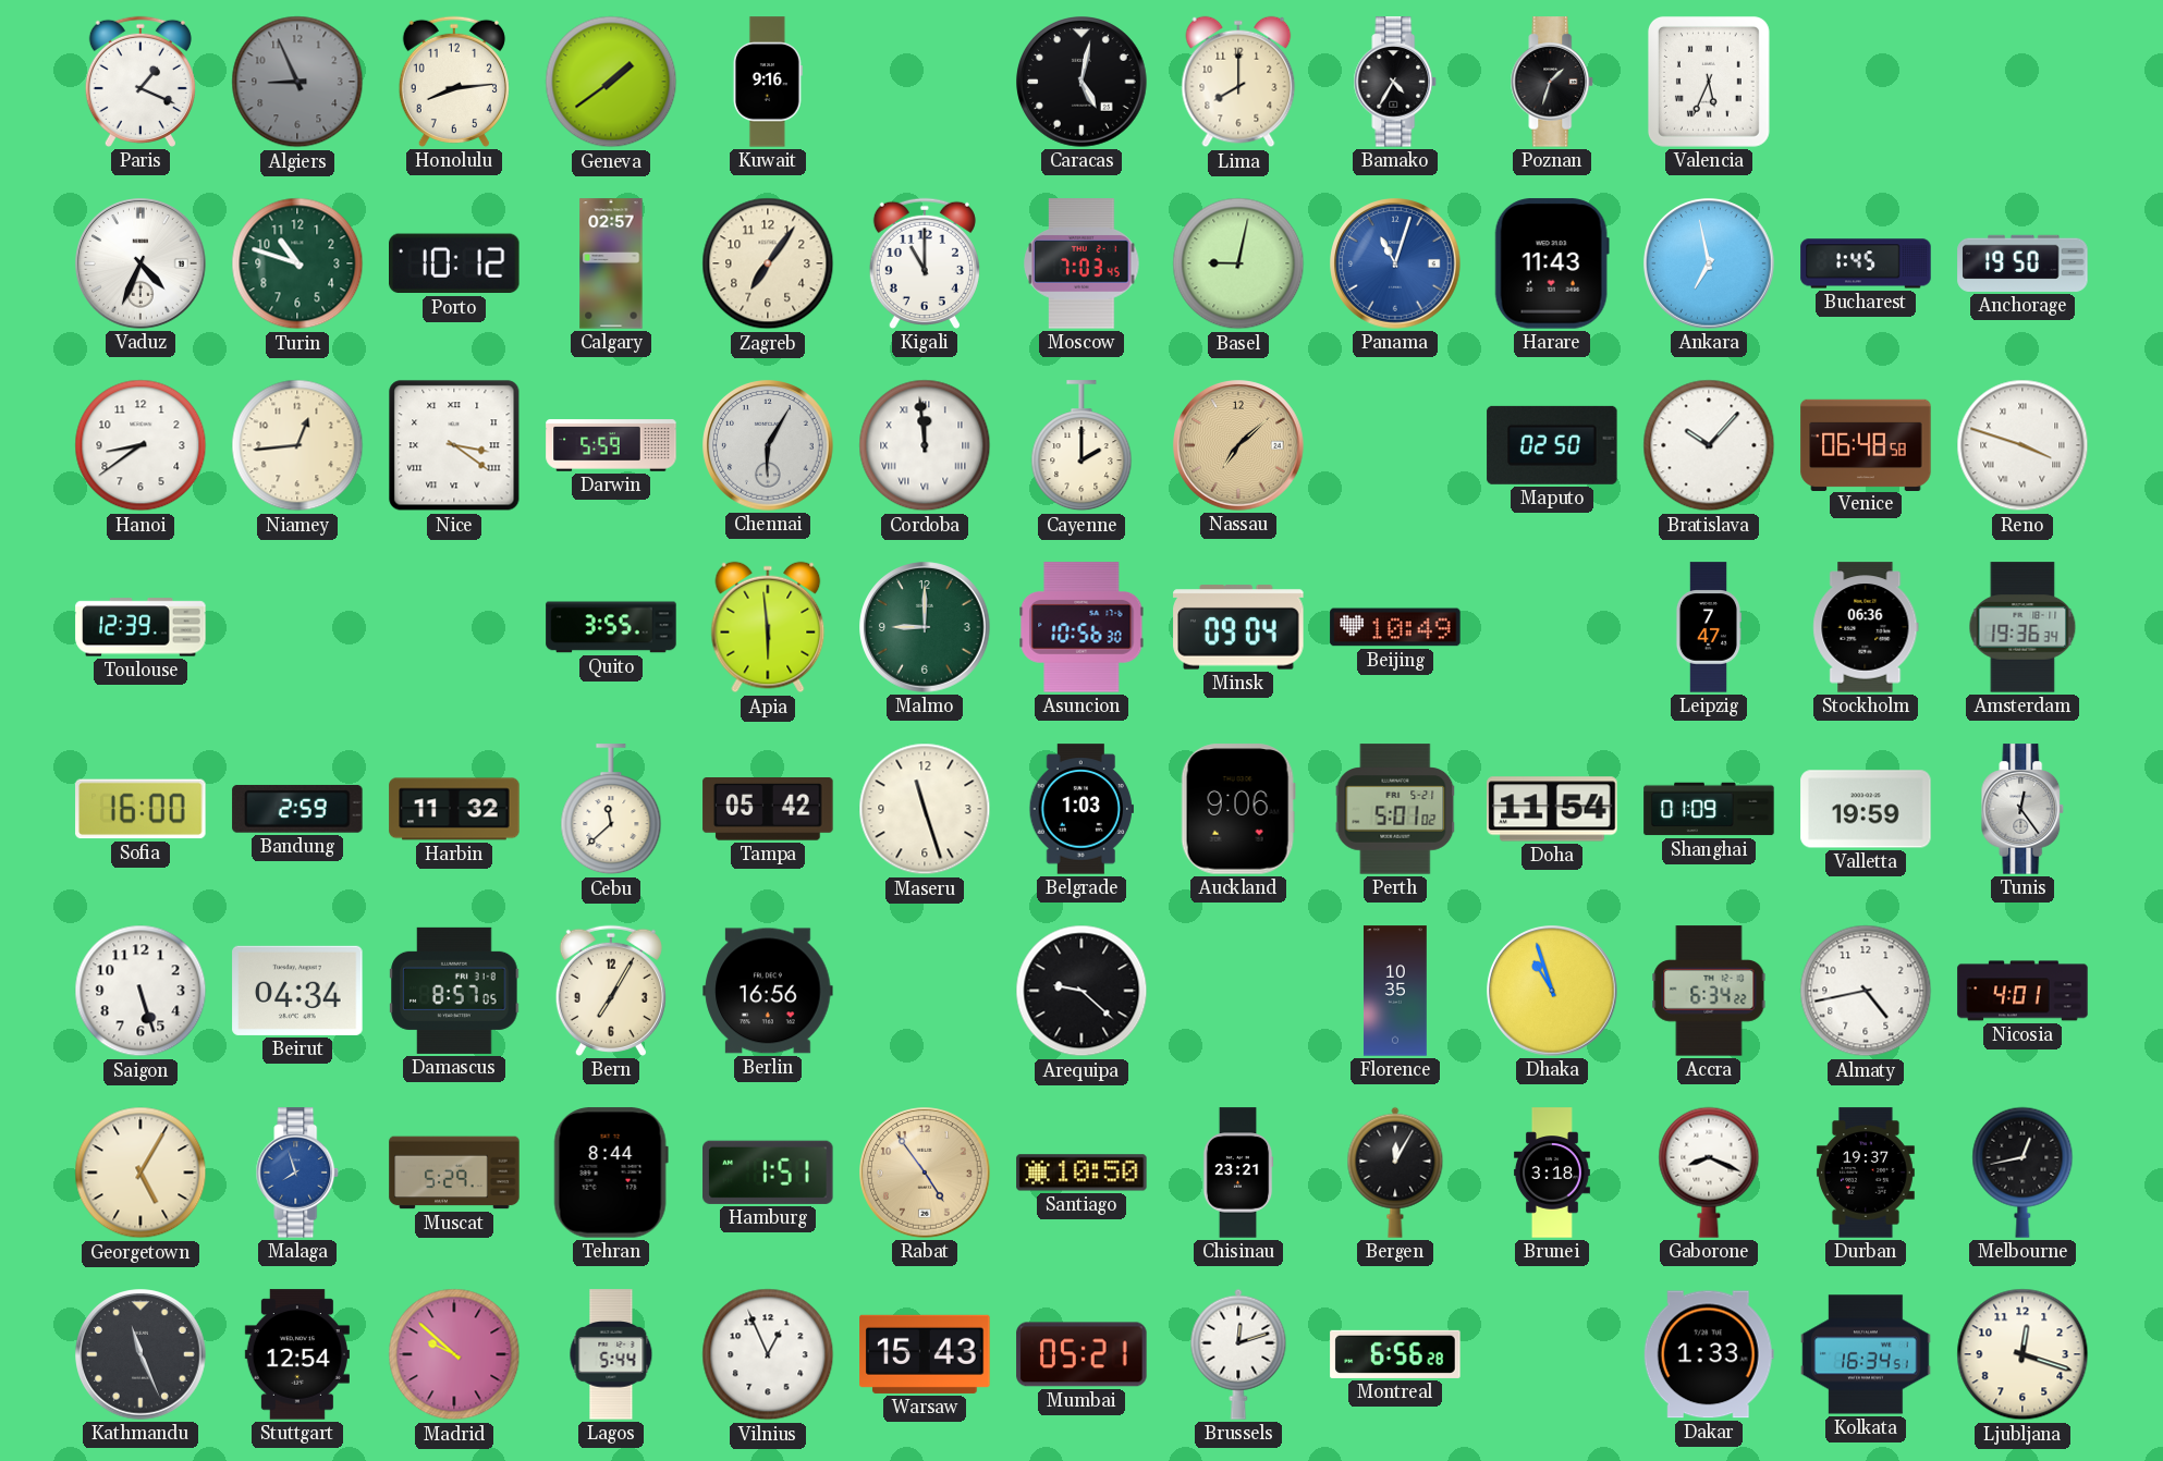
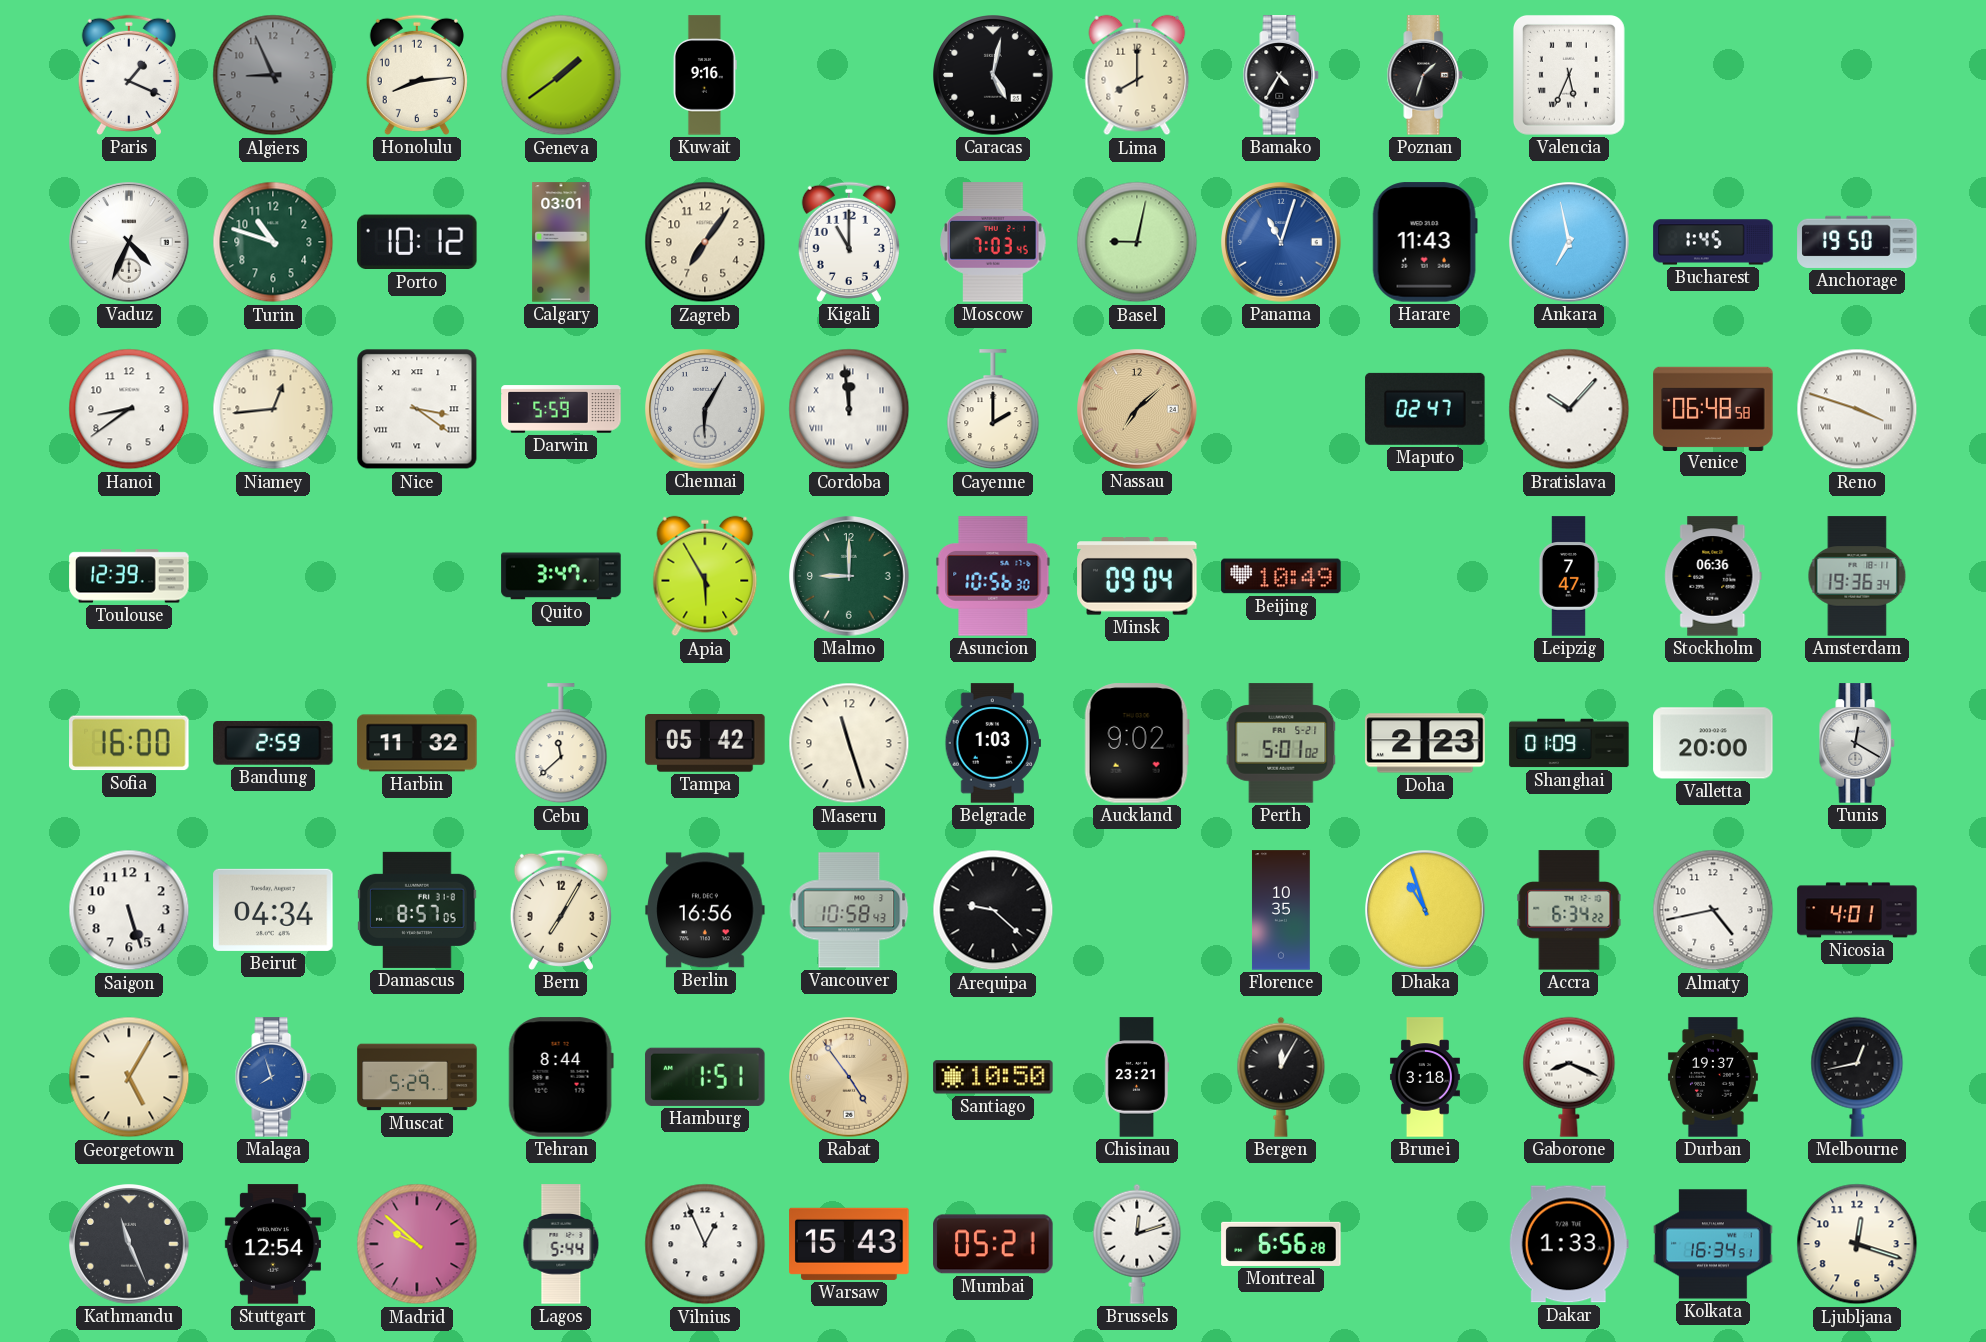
Calgary: 02:57 -> 03:01
Maputo: 02:50 -> 02:47
Quito: 3:55 -> 3:47
Apia: 5:59 -> 5:55
Auckland: 9:06 -> 9:02
Doha: 11:54 -> 2:23
Valletta: 19:59 -> 20:00
Tunis: 12:24 -> 12:20
Vancouver: none -> 10:58
